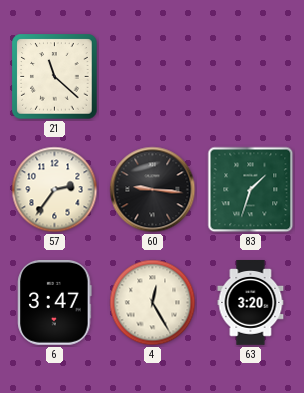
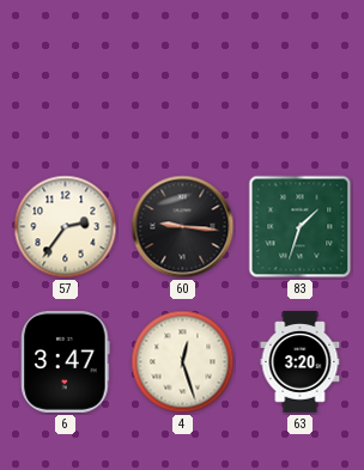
21: 11:22 -> none
4: 12:25 -> 12:27
